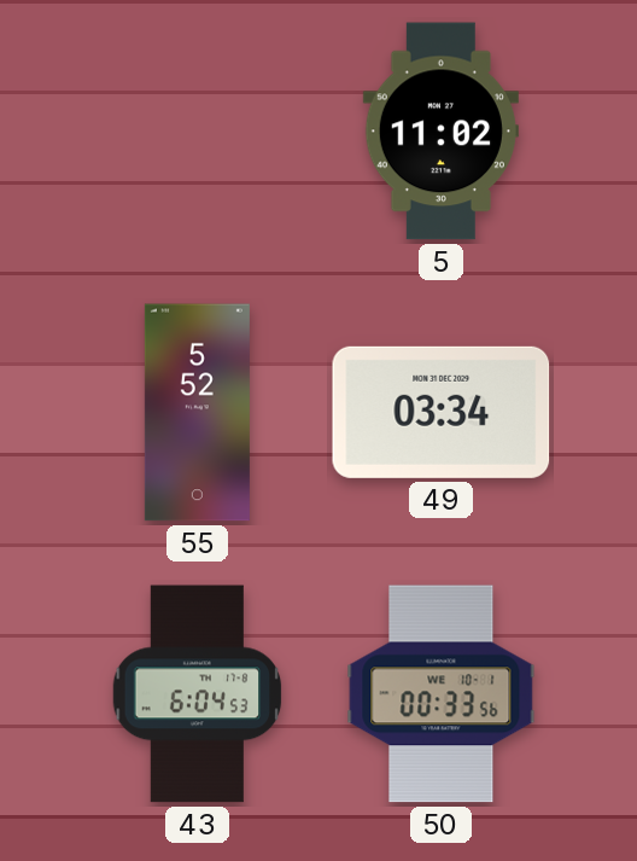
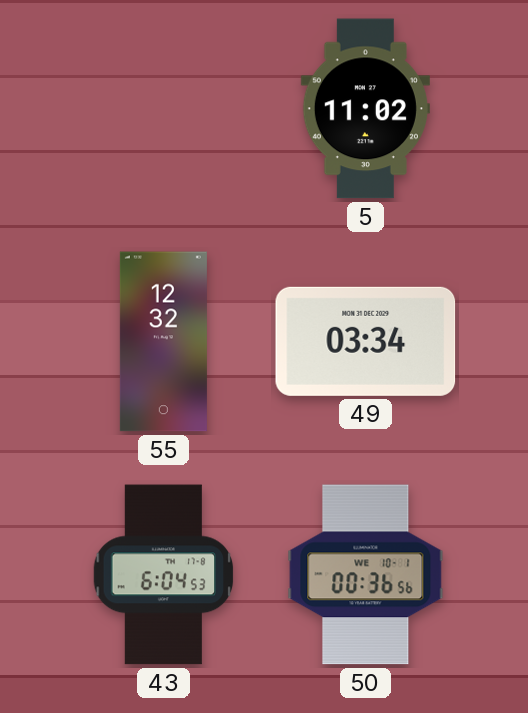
55: 5:52 -> 12:32
50: 00:33 -> 00:36
